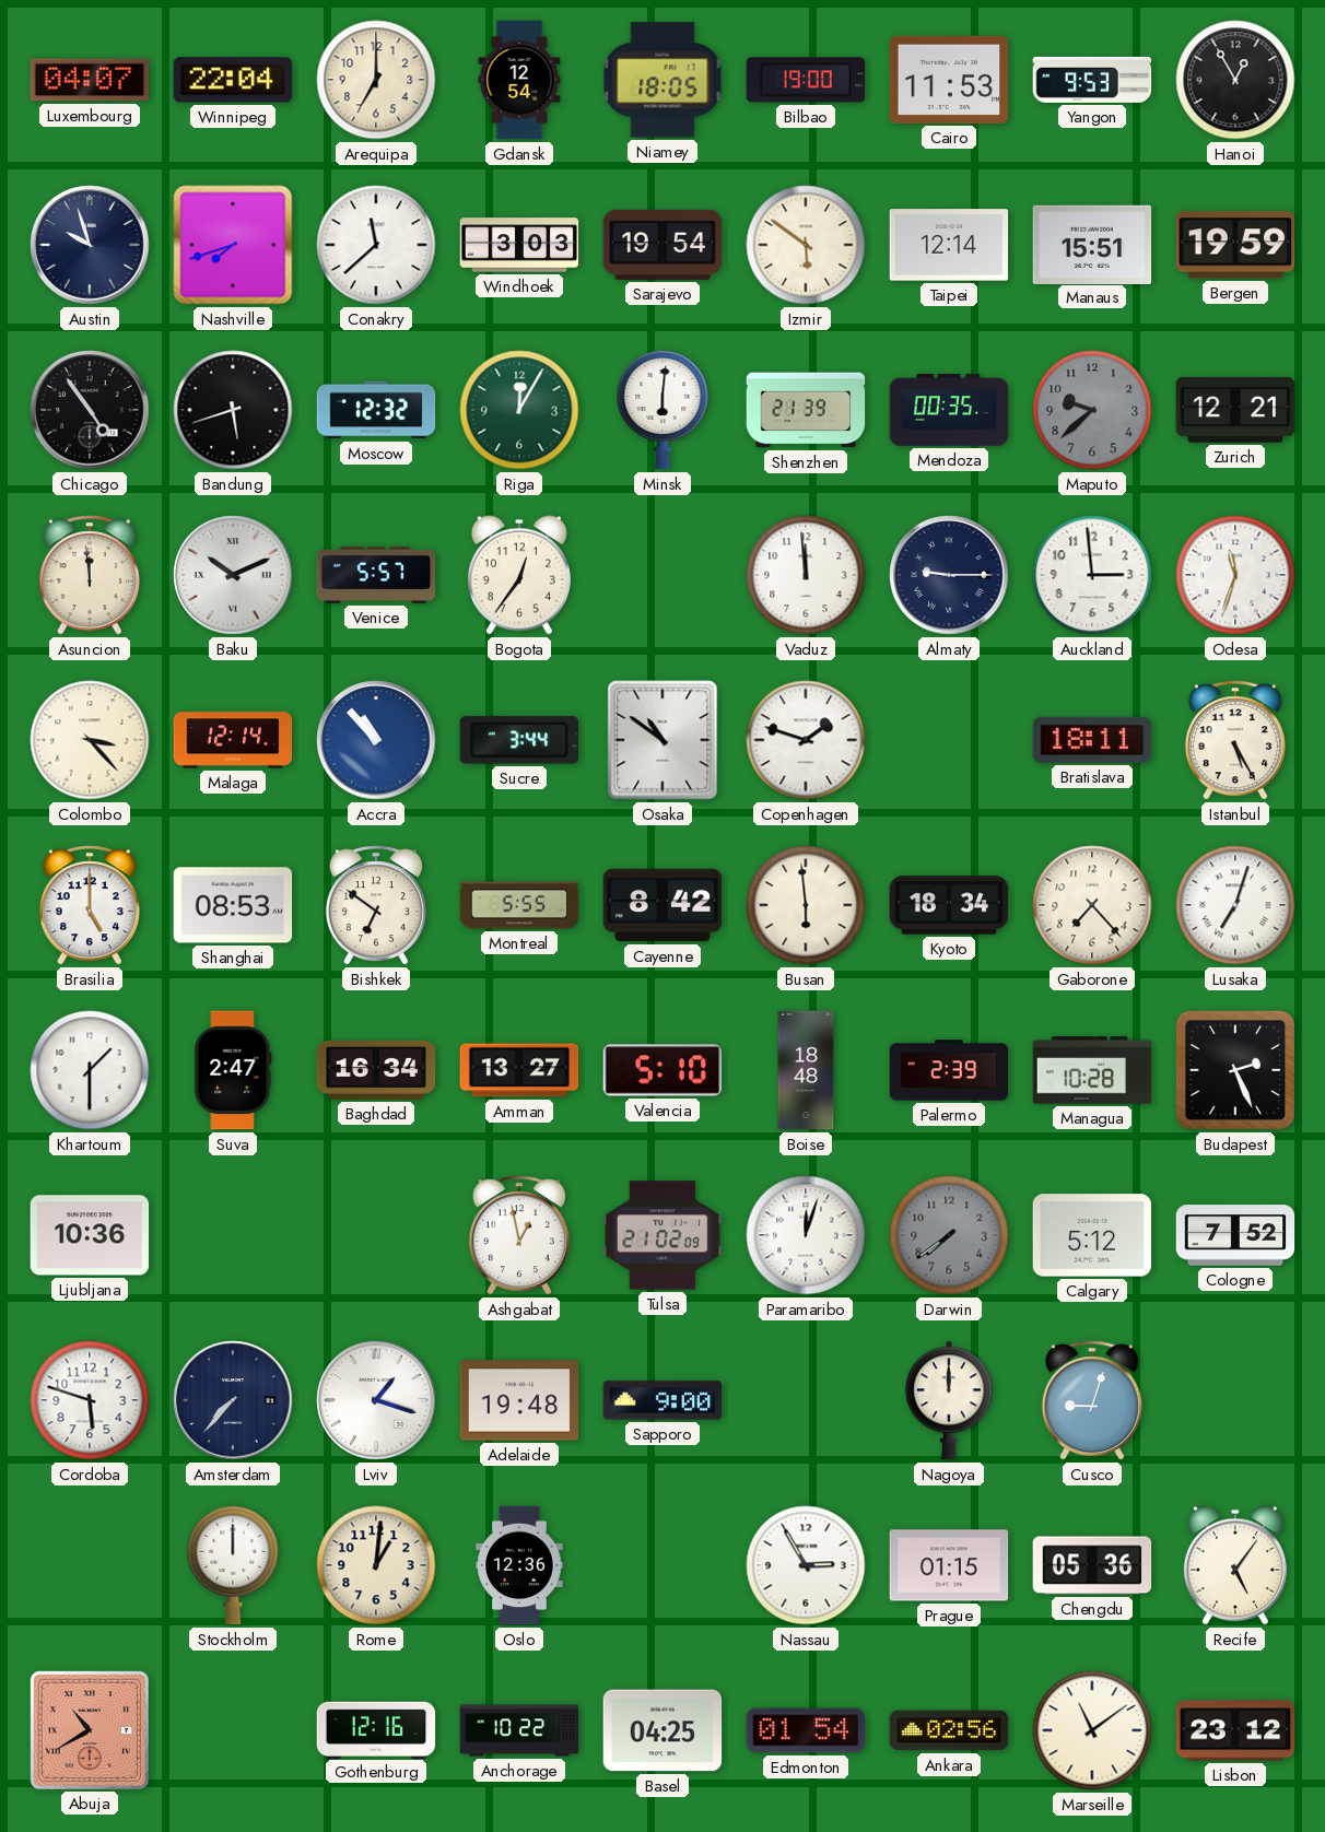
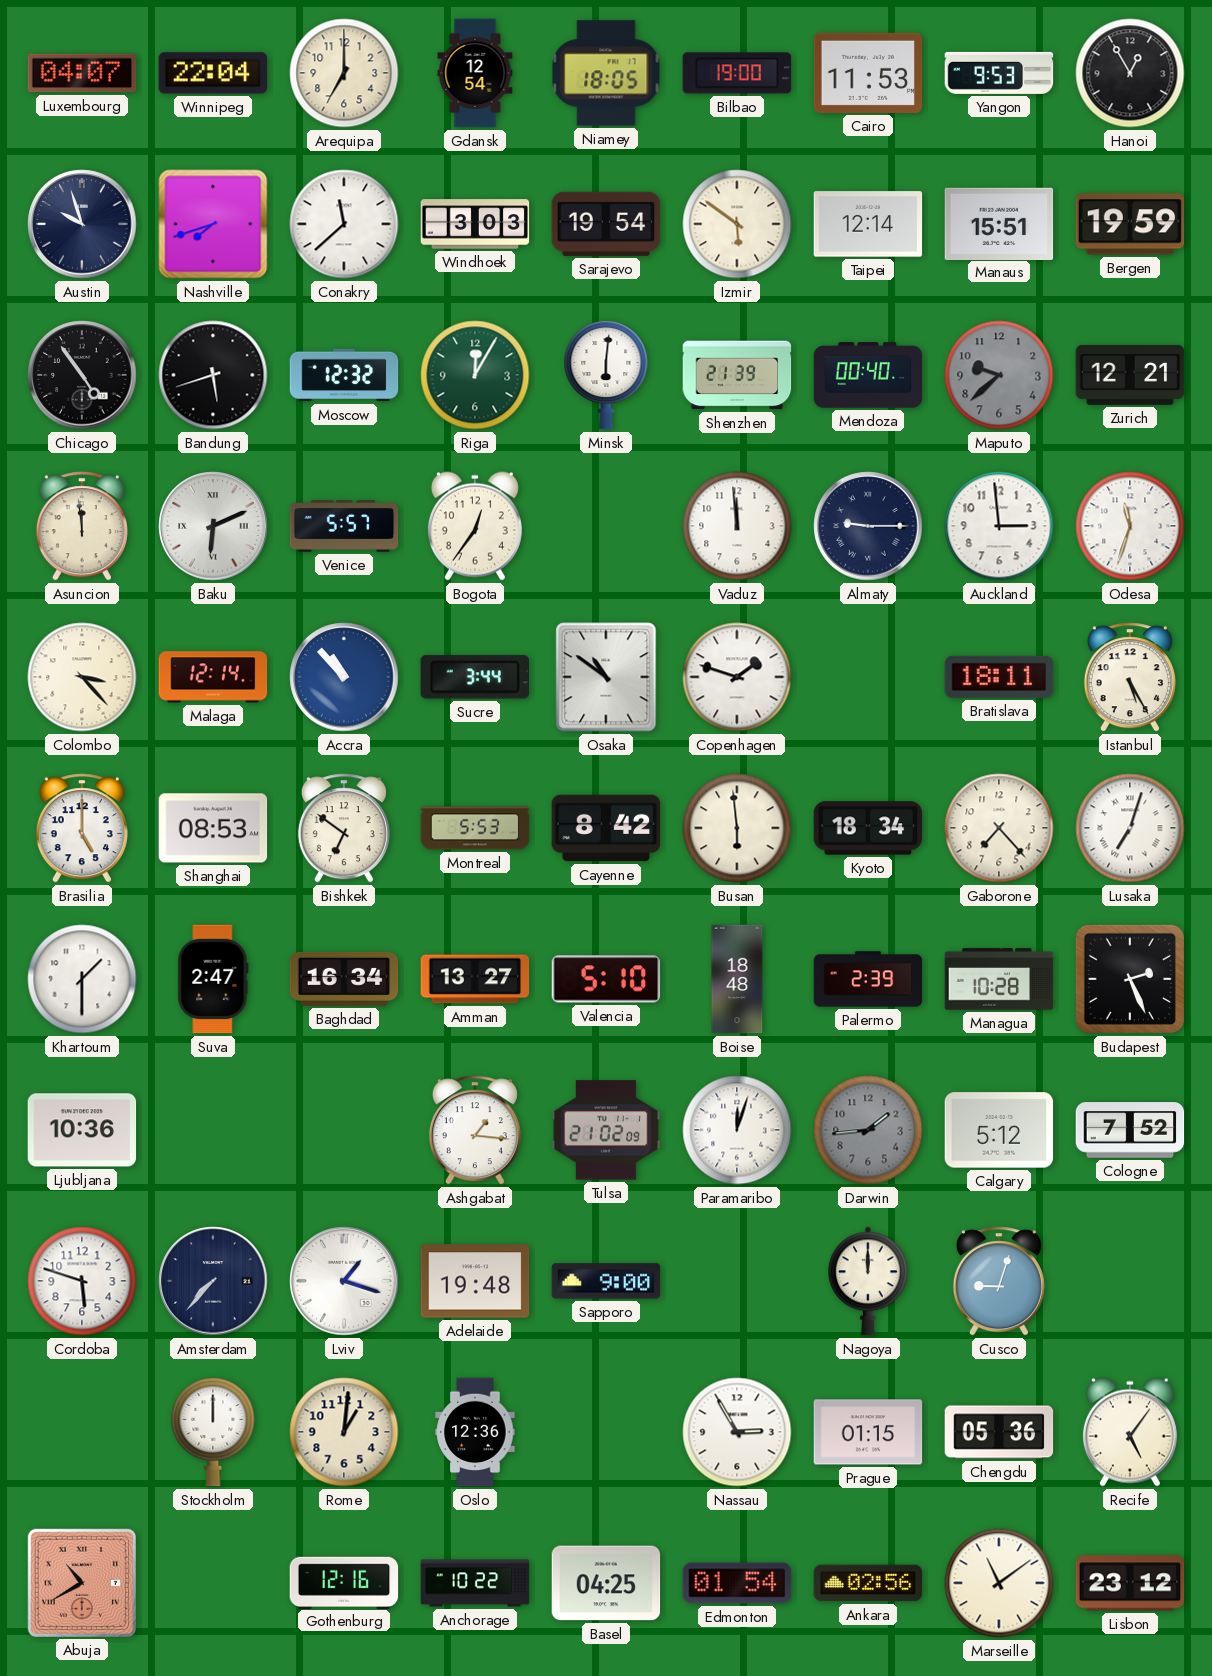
Mendoza: 00:35 -> 00:40
Baku: 10:11 -> 6:11
Montreal: 5:55 -> 5:53
Ashgabat: 12:58 -> 1:16
Darwin: 7:39 -> 1:44
